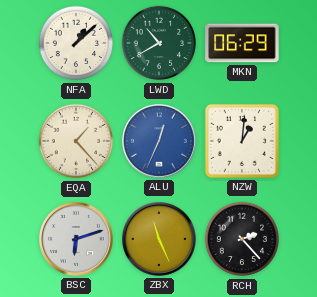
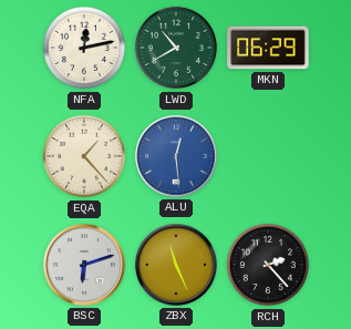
NFA: 1:08 -> 12:13
ALU: 12:34 -> 12:29
NZW: 1:01 -> none
